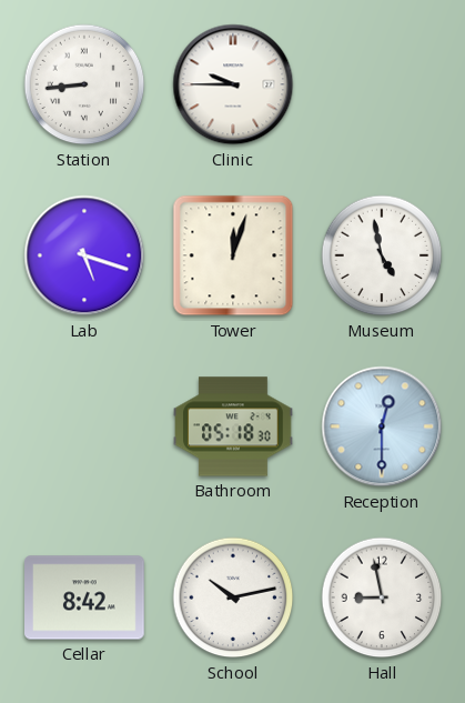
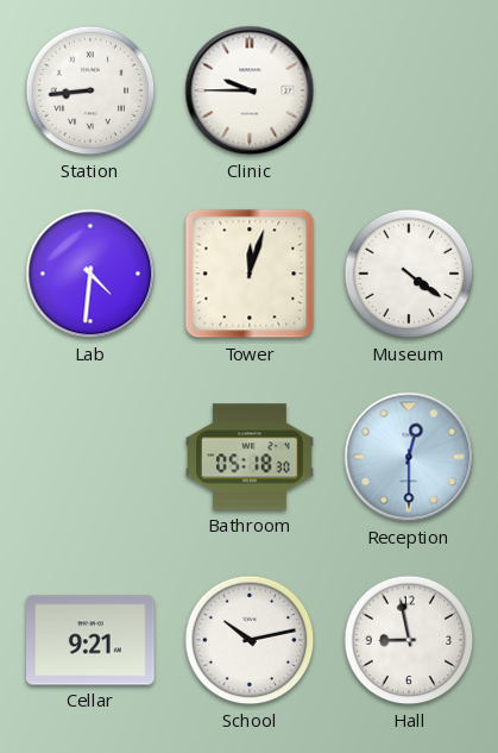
Lab: 5:18 -> 4:31
Museum: 4:58 -> 4:21
Cellar: 8:42 -> 9:21
